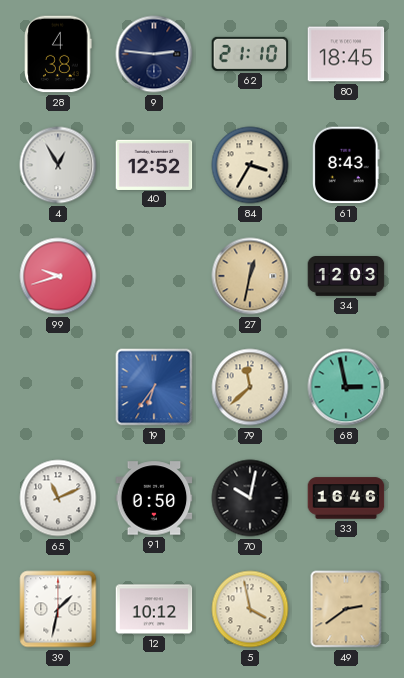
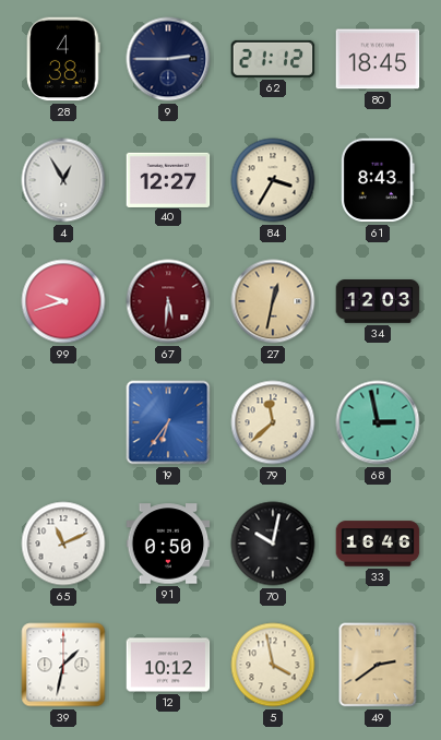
9: 2:46 -> 2:45
62: 21:10 -> 21:12
40: 12:52 -> 12:27
67: none -> 5:31
